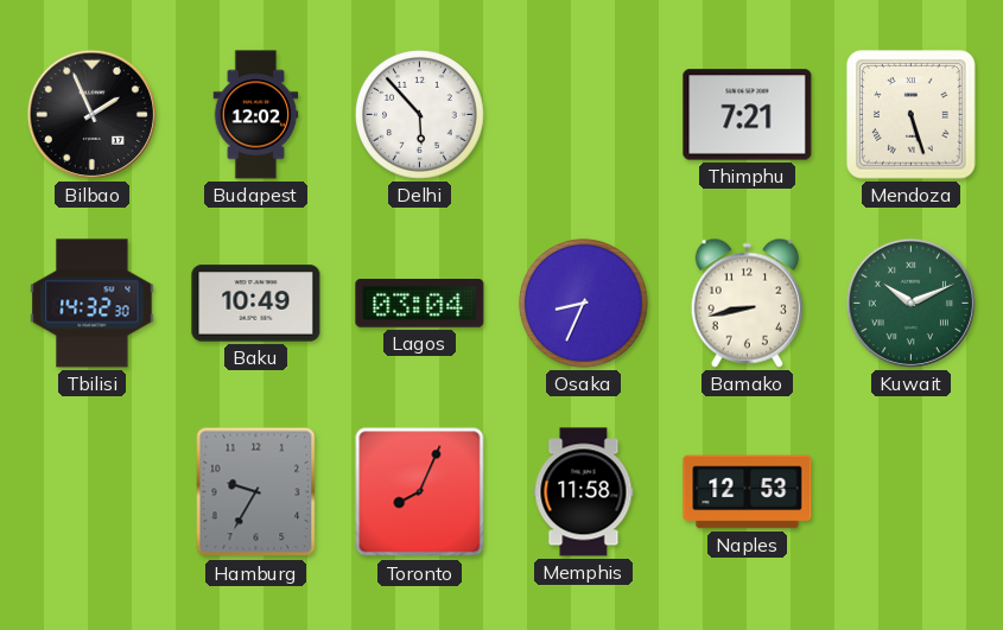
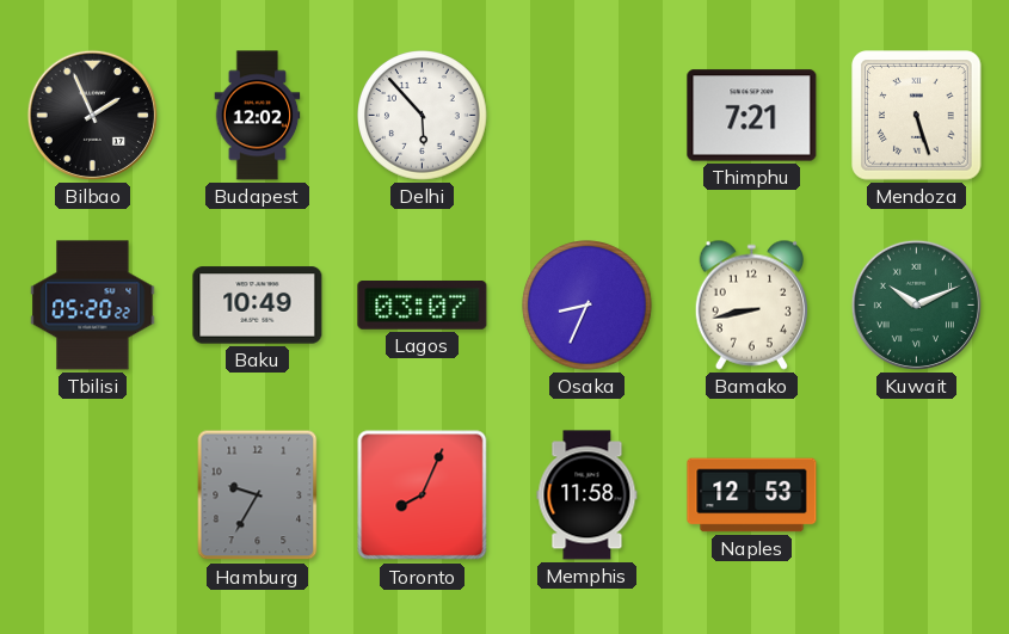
Tbilisi: 14:32 -> 05:20
Lagos: 03:04 -> 03:07
